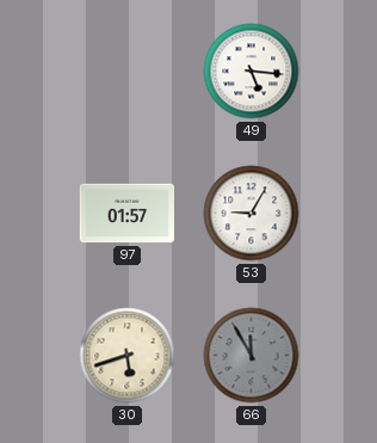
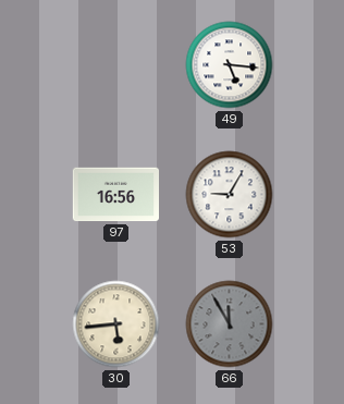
97: 01:57 -> 16:56
30: 5:42 -> 5:44
